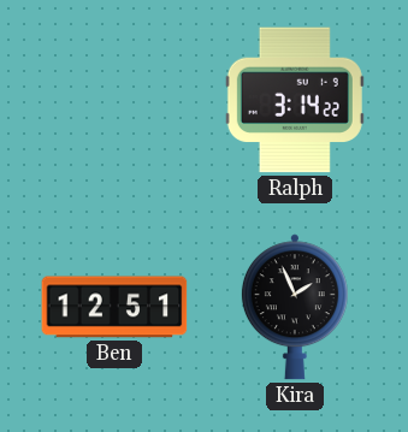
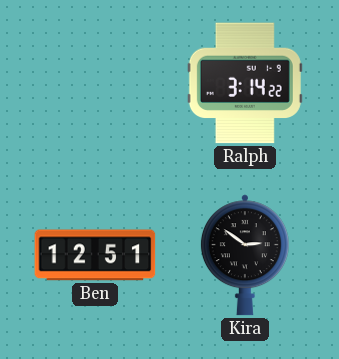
Kira: 1:56 -> 2:51
